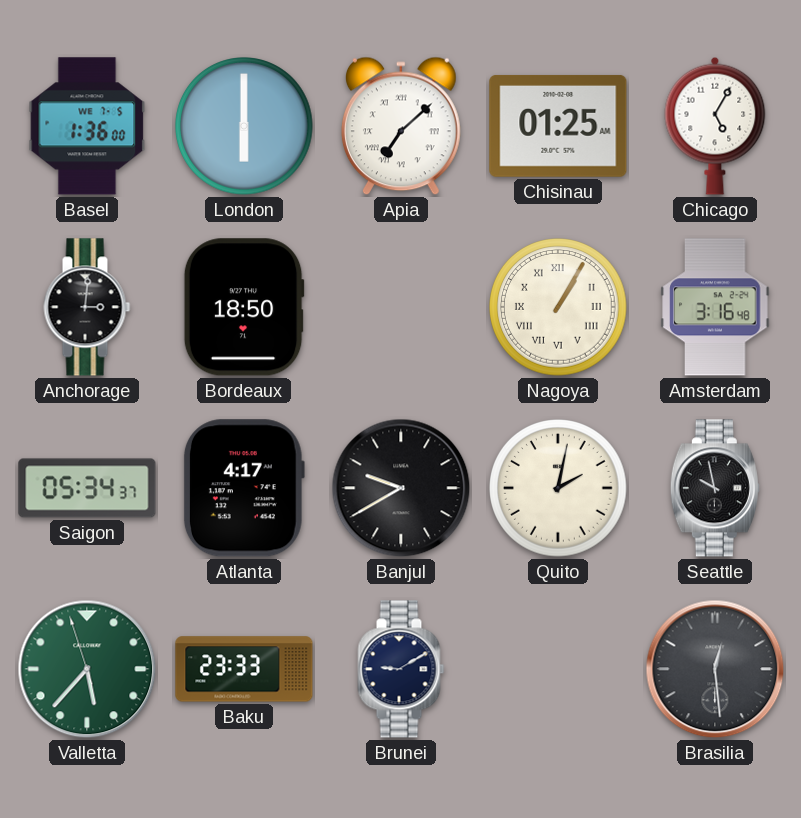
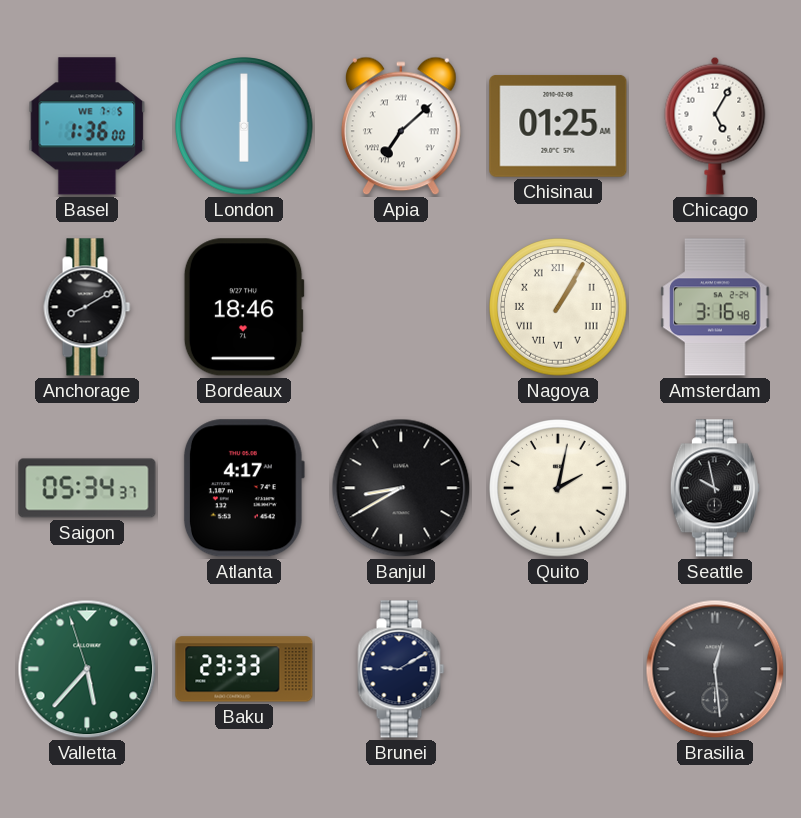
Anchorage: 3:01 -> 8:10
Bordeaux: 18:50 -> 18:46
Banjul: 9:40 -> 8:40
